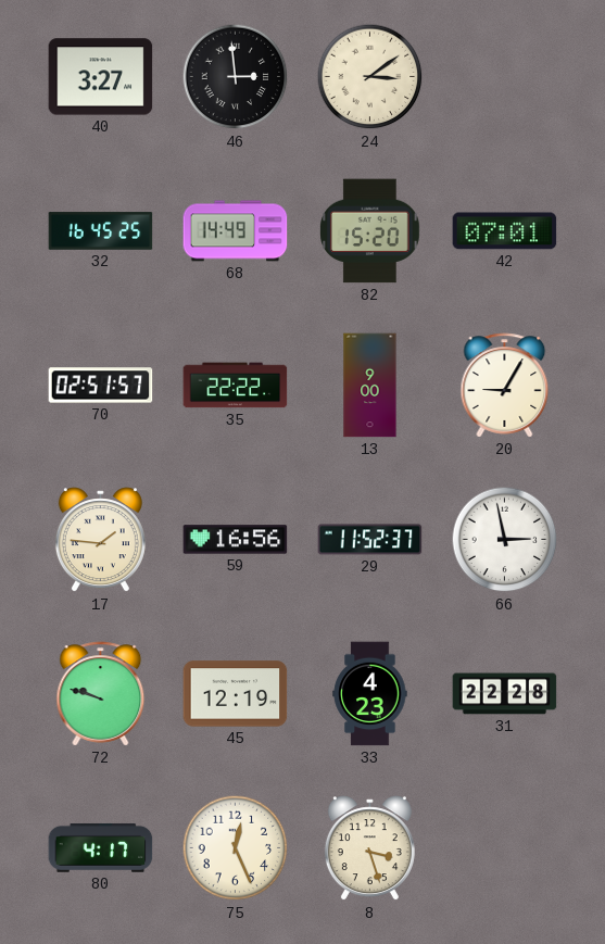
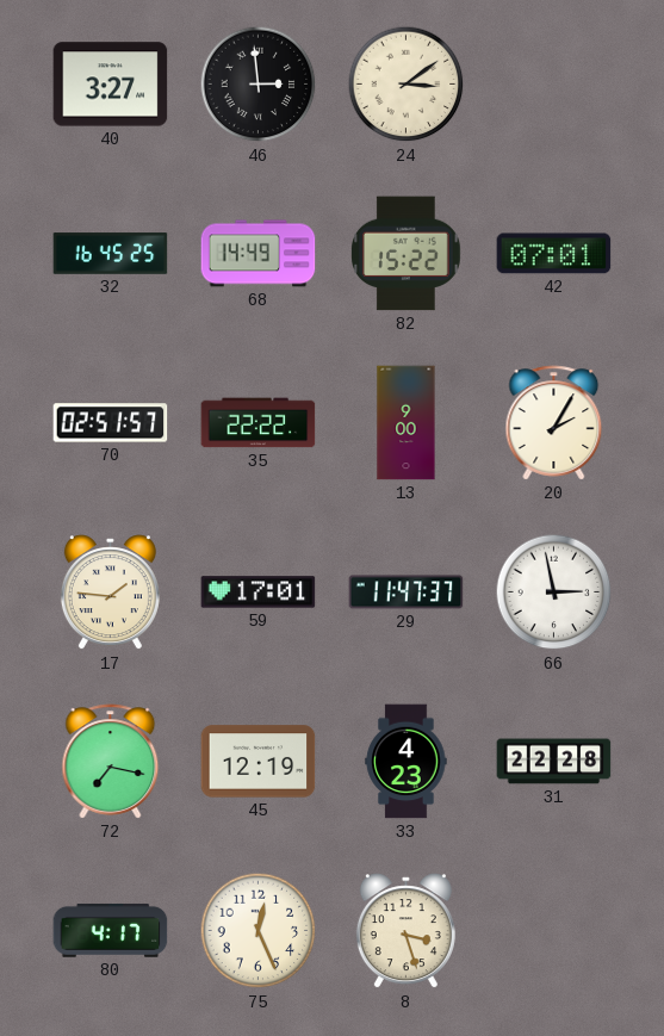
82: 15:20 -> 15:22
20: 9:05 -> 2:05
59: 16:56 -> 17:01
29: 11:52 -> 11:47
72: 9:48 -> 7:17
